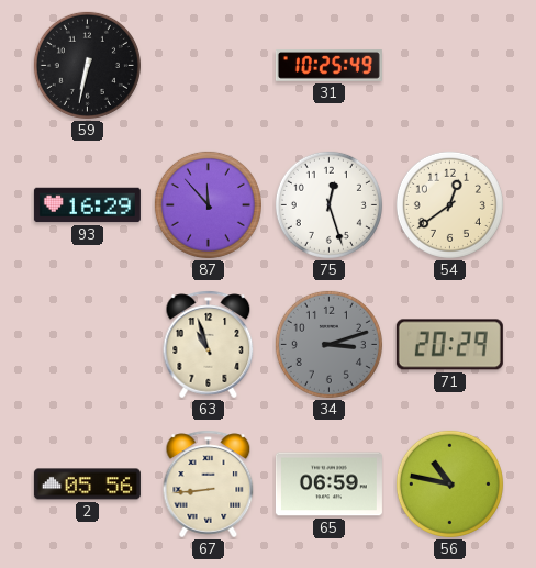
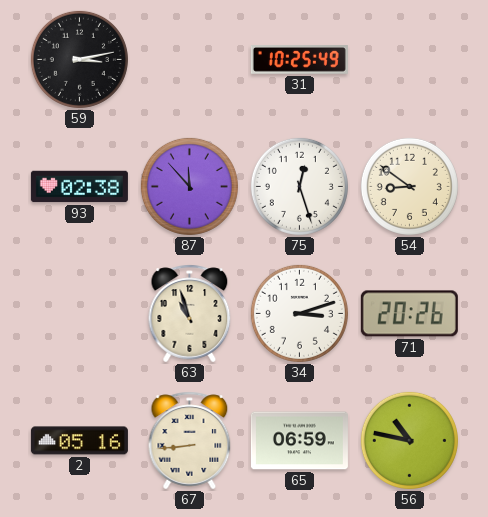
59: 6:32 -> 3:13
93: 16:29 -> 02:38
54: 12:39 -> 8:51
34 dial: grey -> white
71: 20:29 -> 20:26
2: 05:56 -> 05:16
